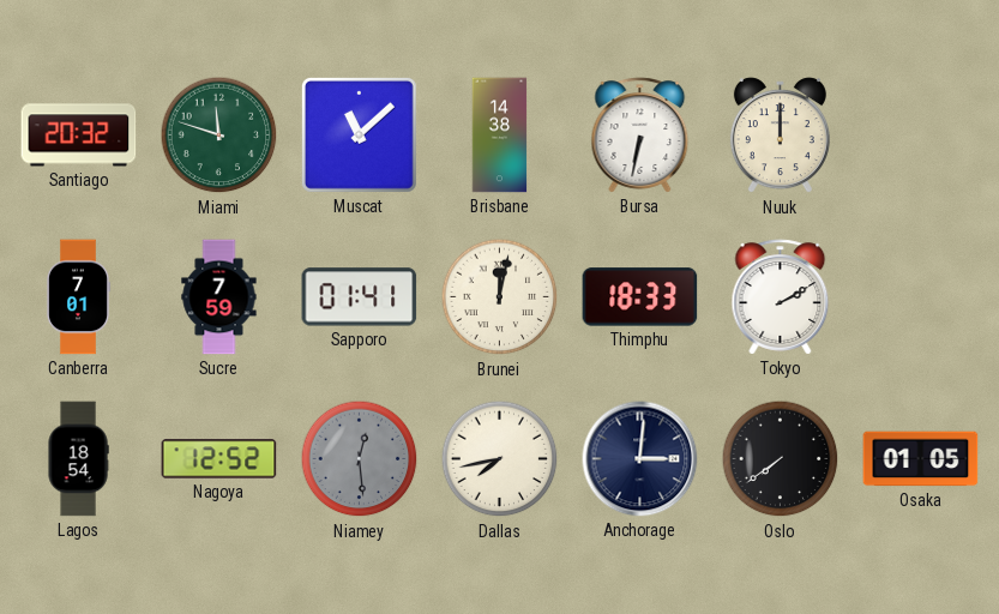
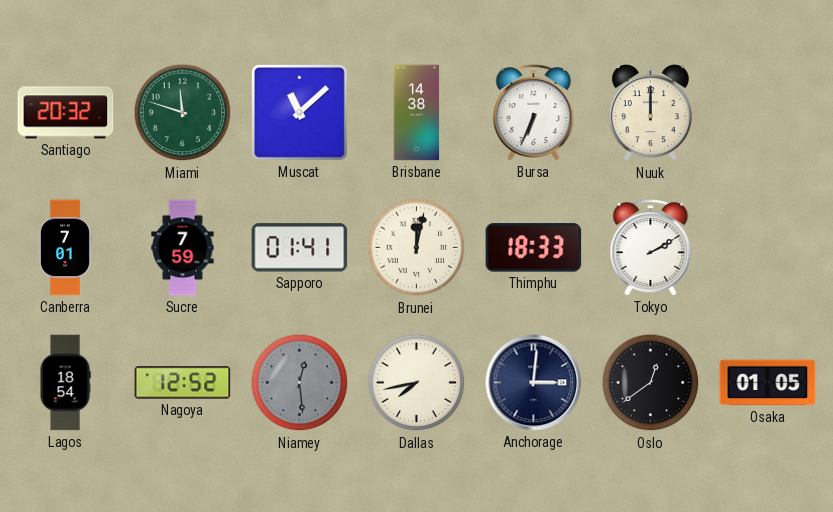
Bursa: 6:32 -> 6:34
Oslo: 7:39 -> 12:39
